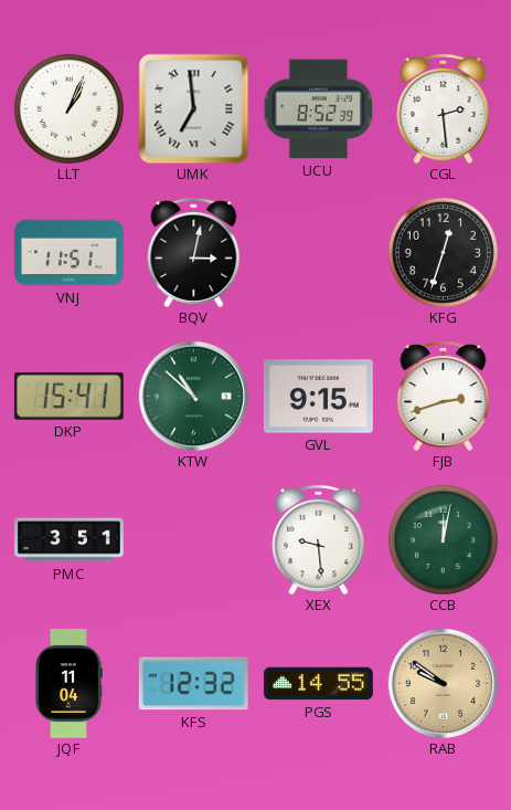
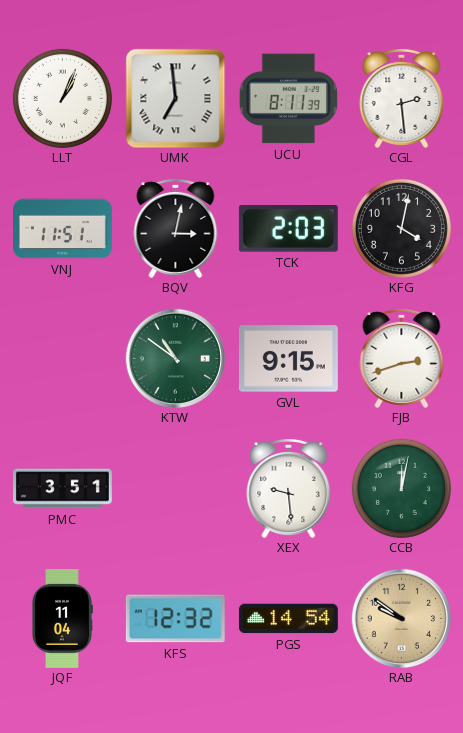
UCU: 8:52 -> 8:11
TCK: none -> 2:03
KFG: 12:33 -> 4:02
DKP: 15:41 -> none
KTW: 10:52 -> 10:51
PGS: 14:55 -> 14:54
